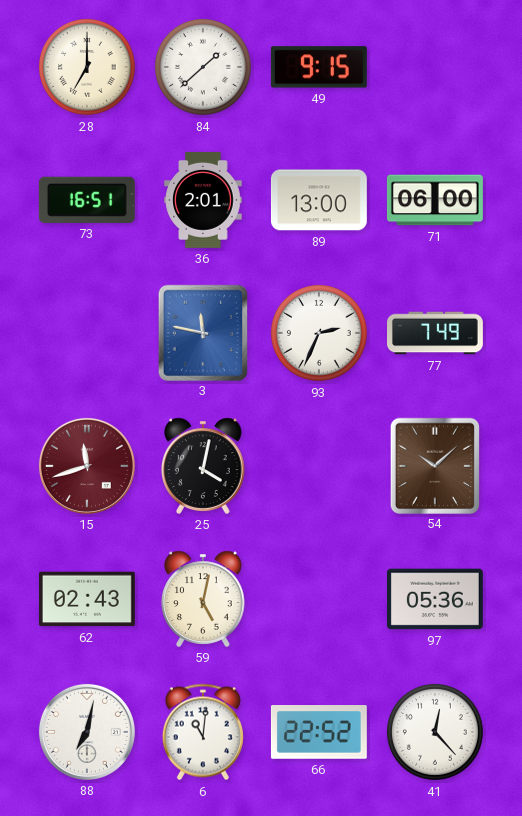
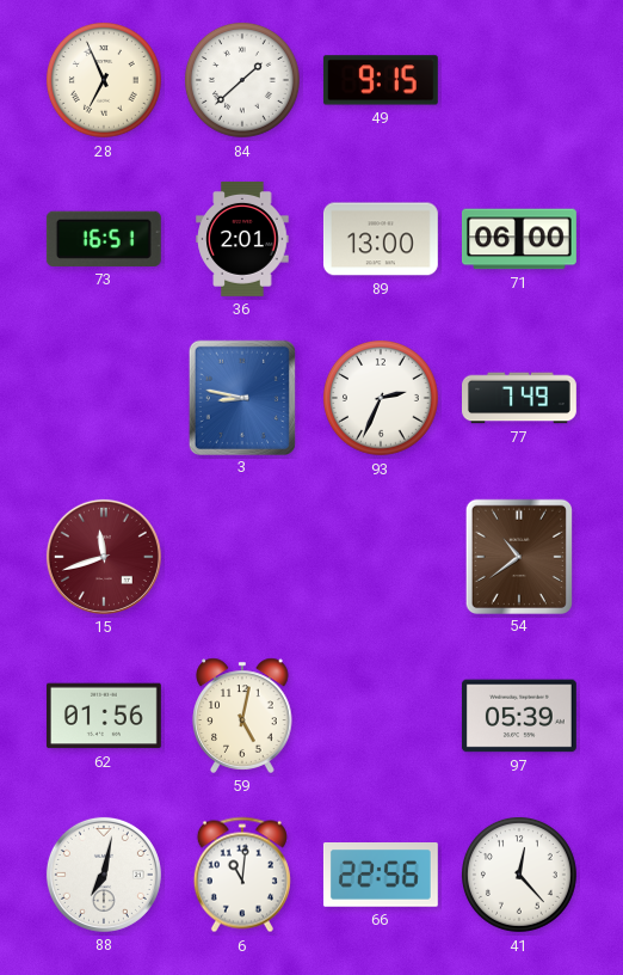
28: 7:00 -> 6:56
3: 11:47 -> 8:47
25: 4:02 -> none
54: 10:08 -> 10:39
62: 02:43 -> 01:56
97: 05:36 -> 05:39
66: 22:52 -> 22:56
